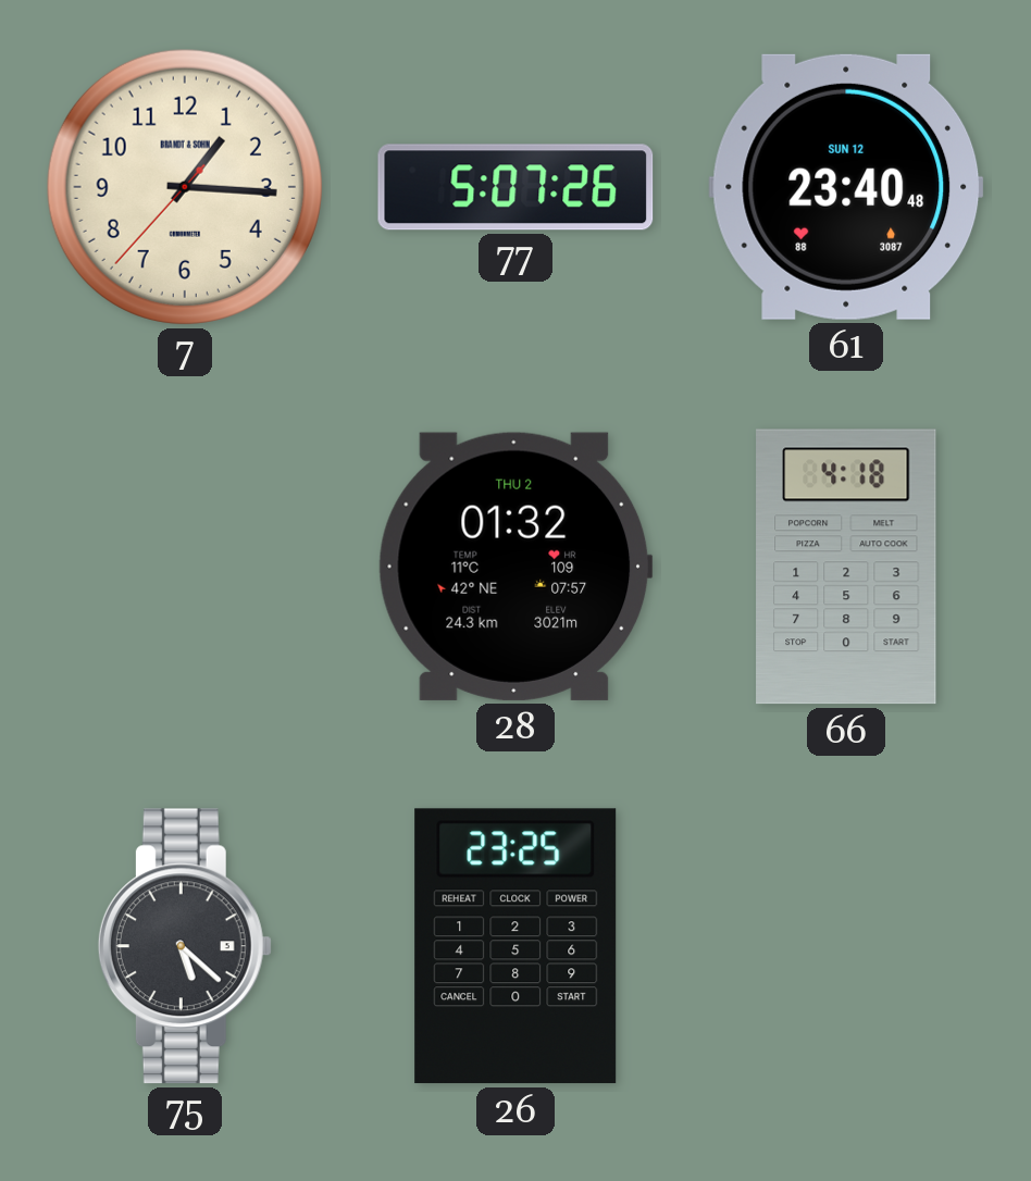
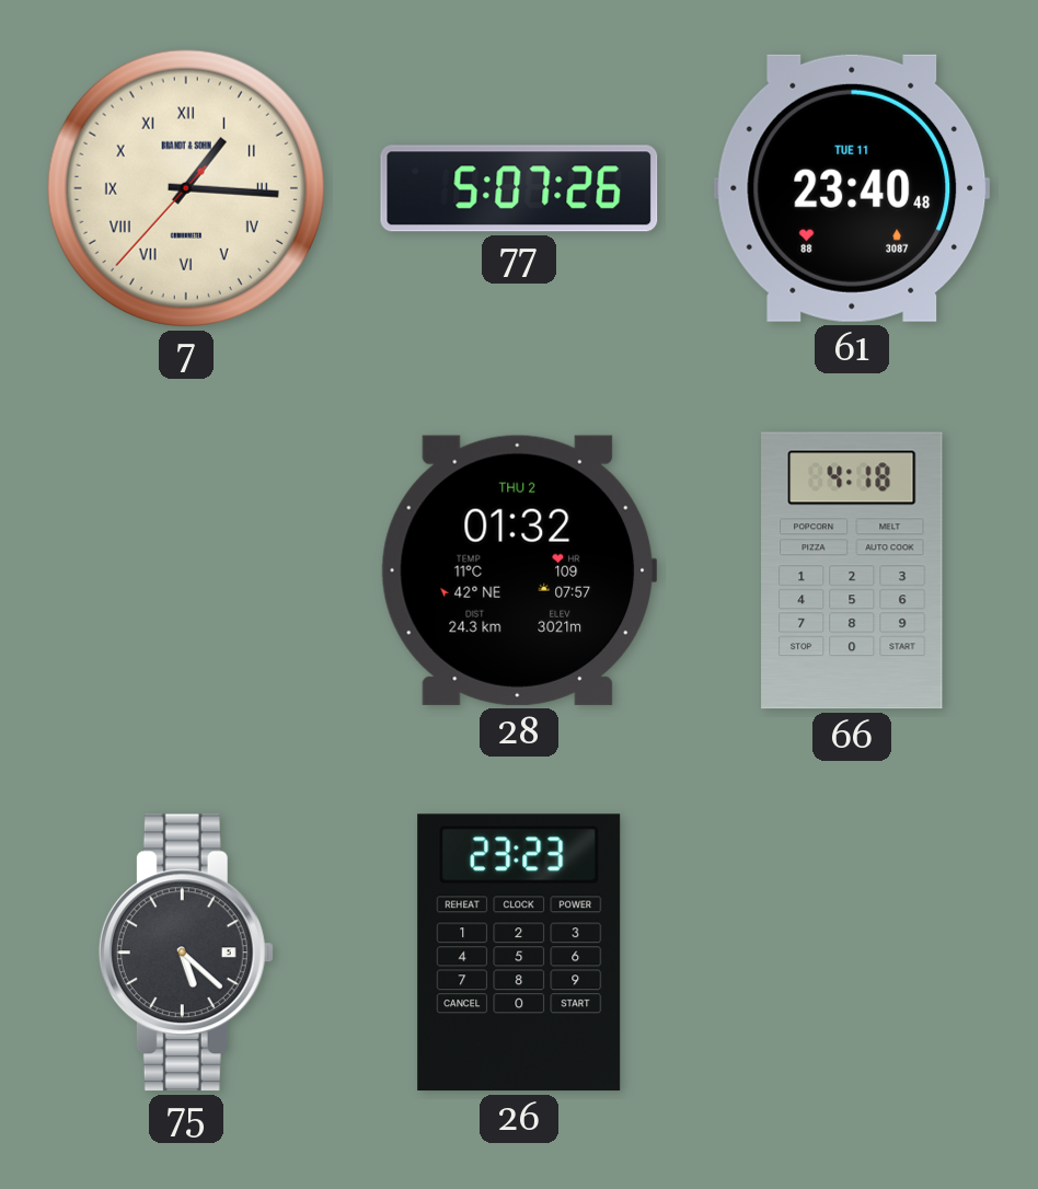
7 numerals: Arabic -> Roman
61 date: SUN 12 -> TUE 11
26: 23:25 -> 23:23
